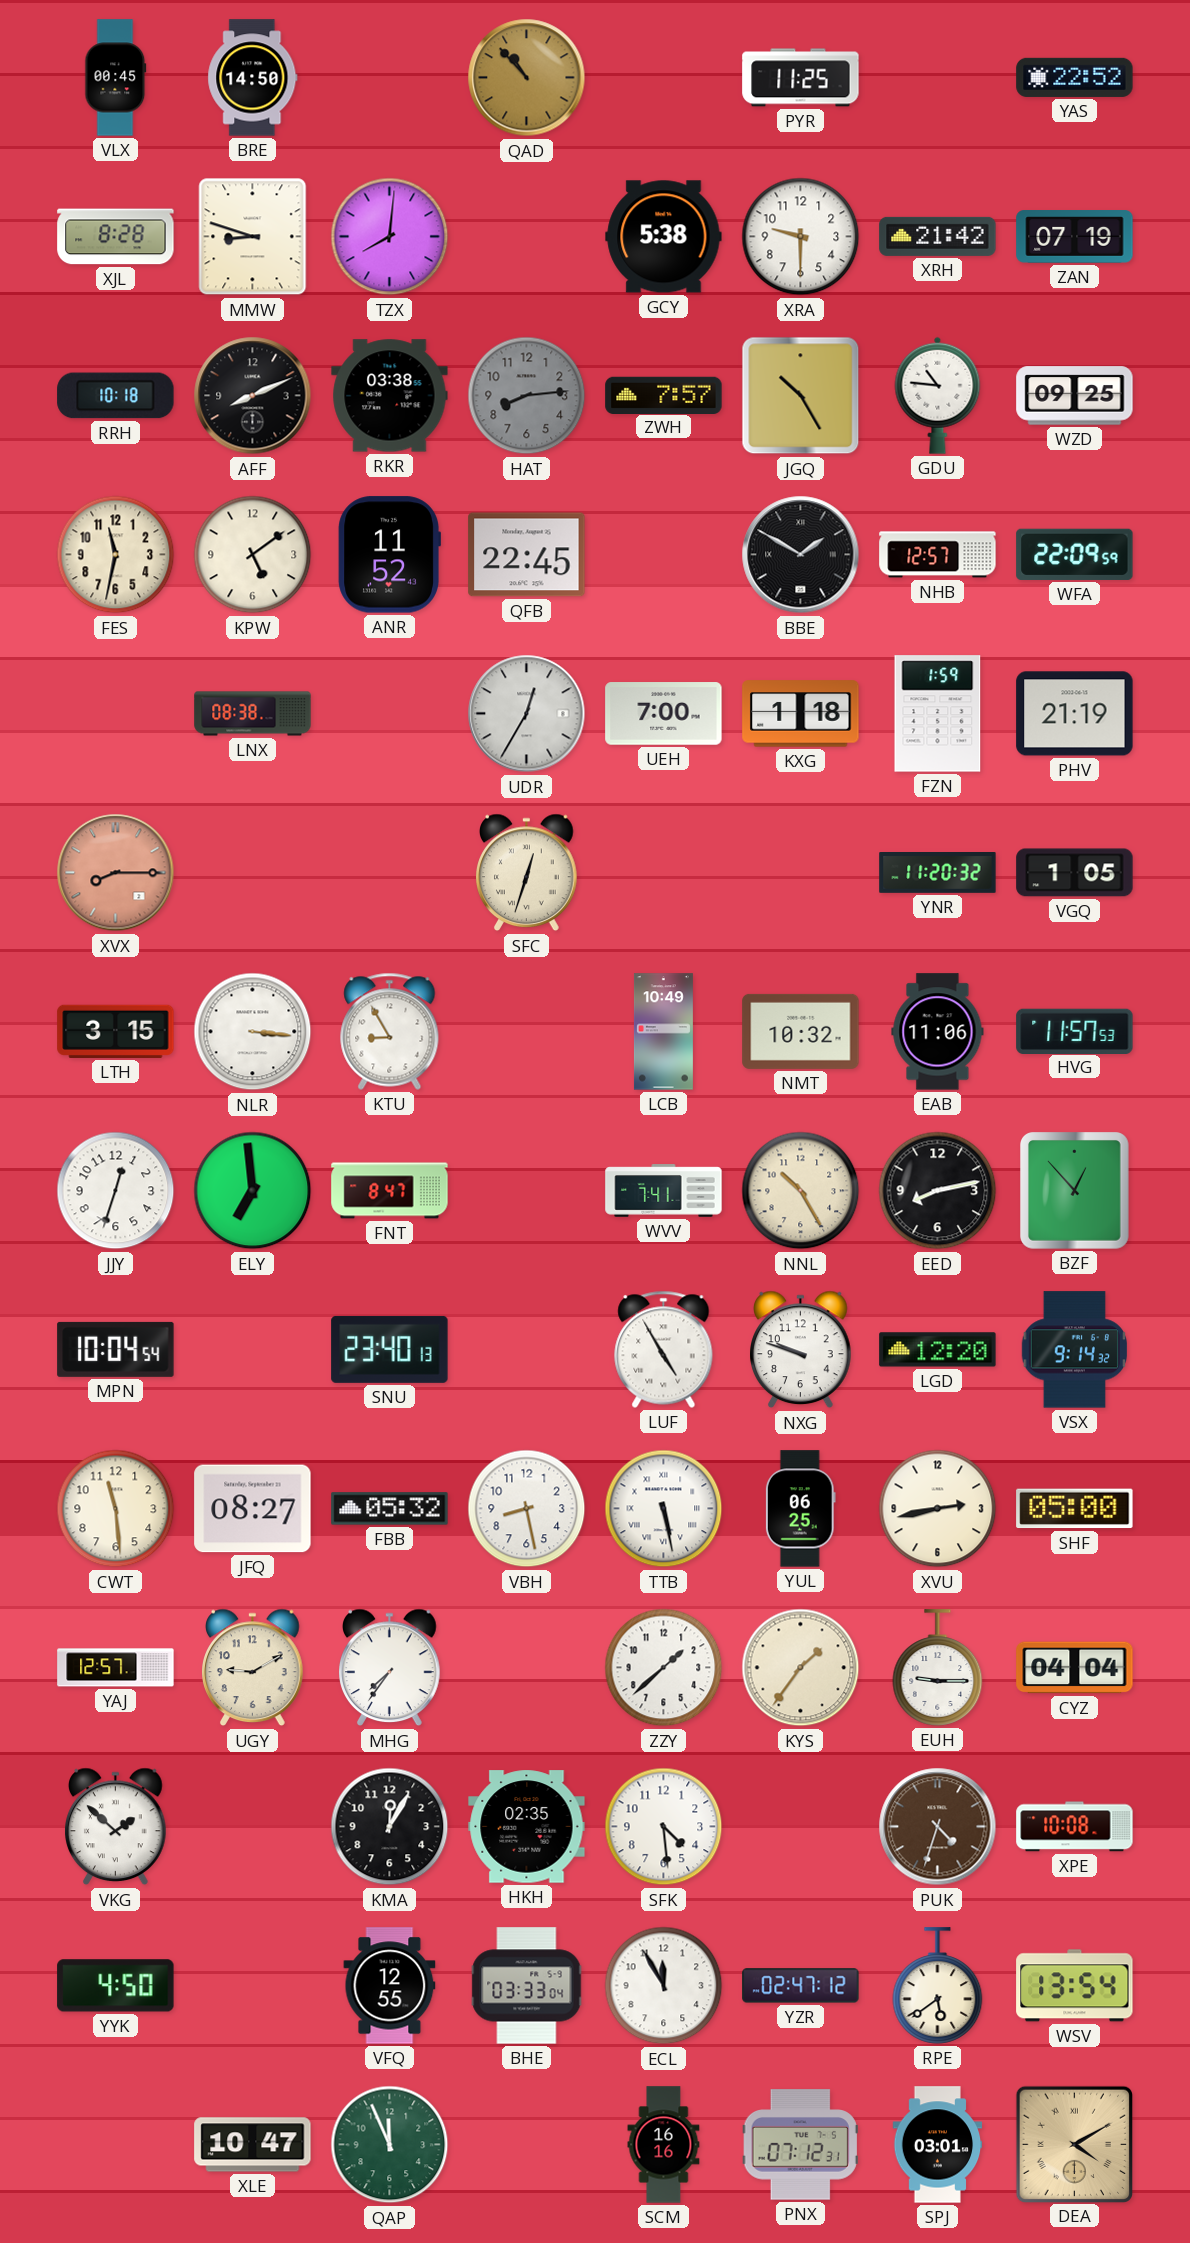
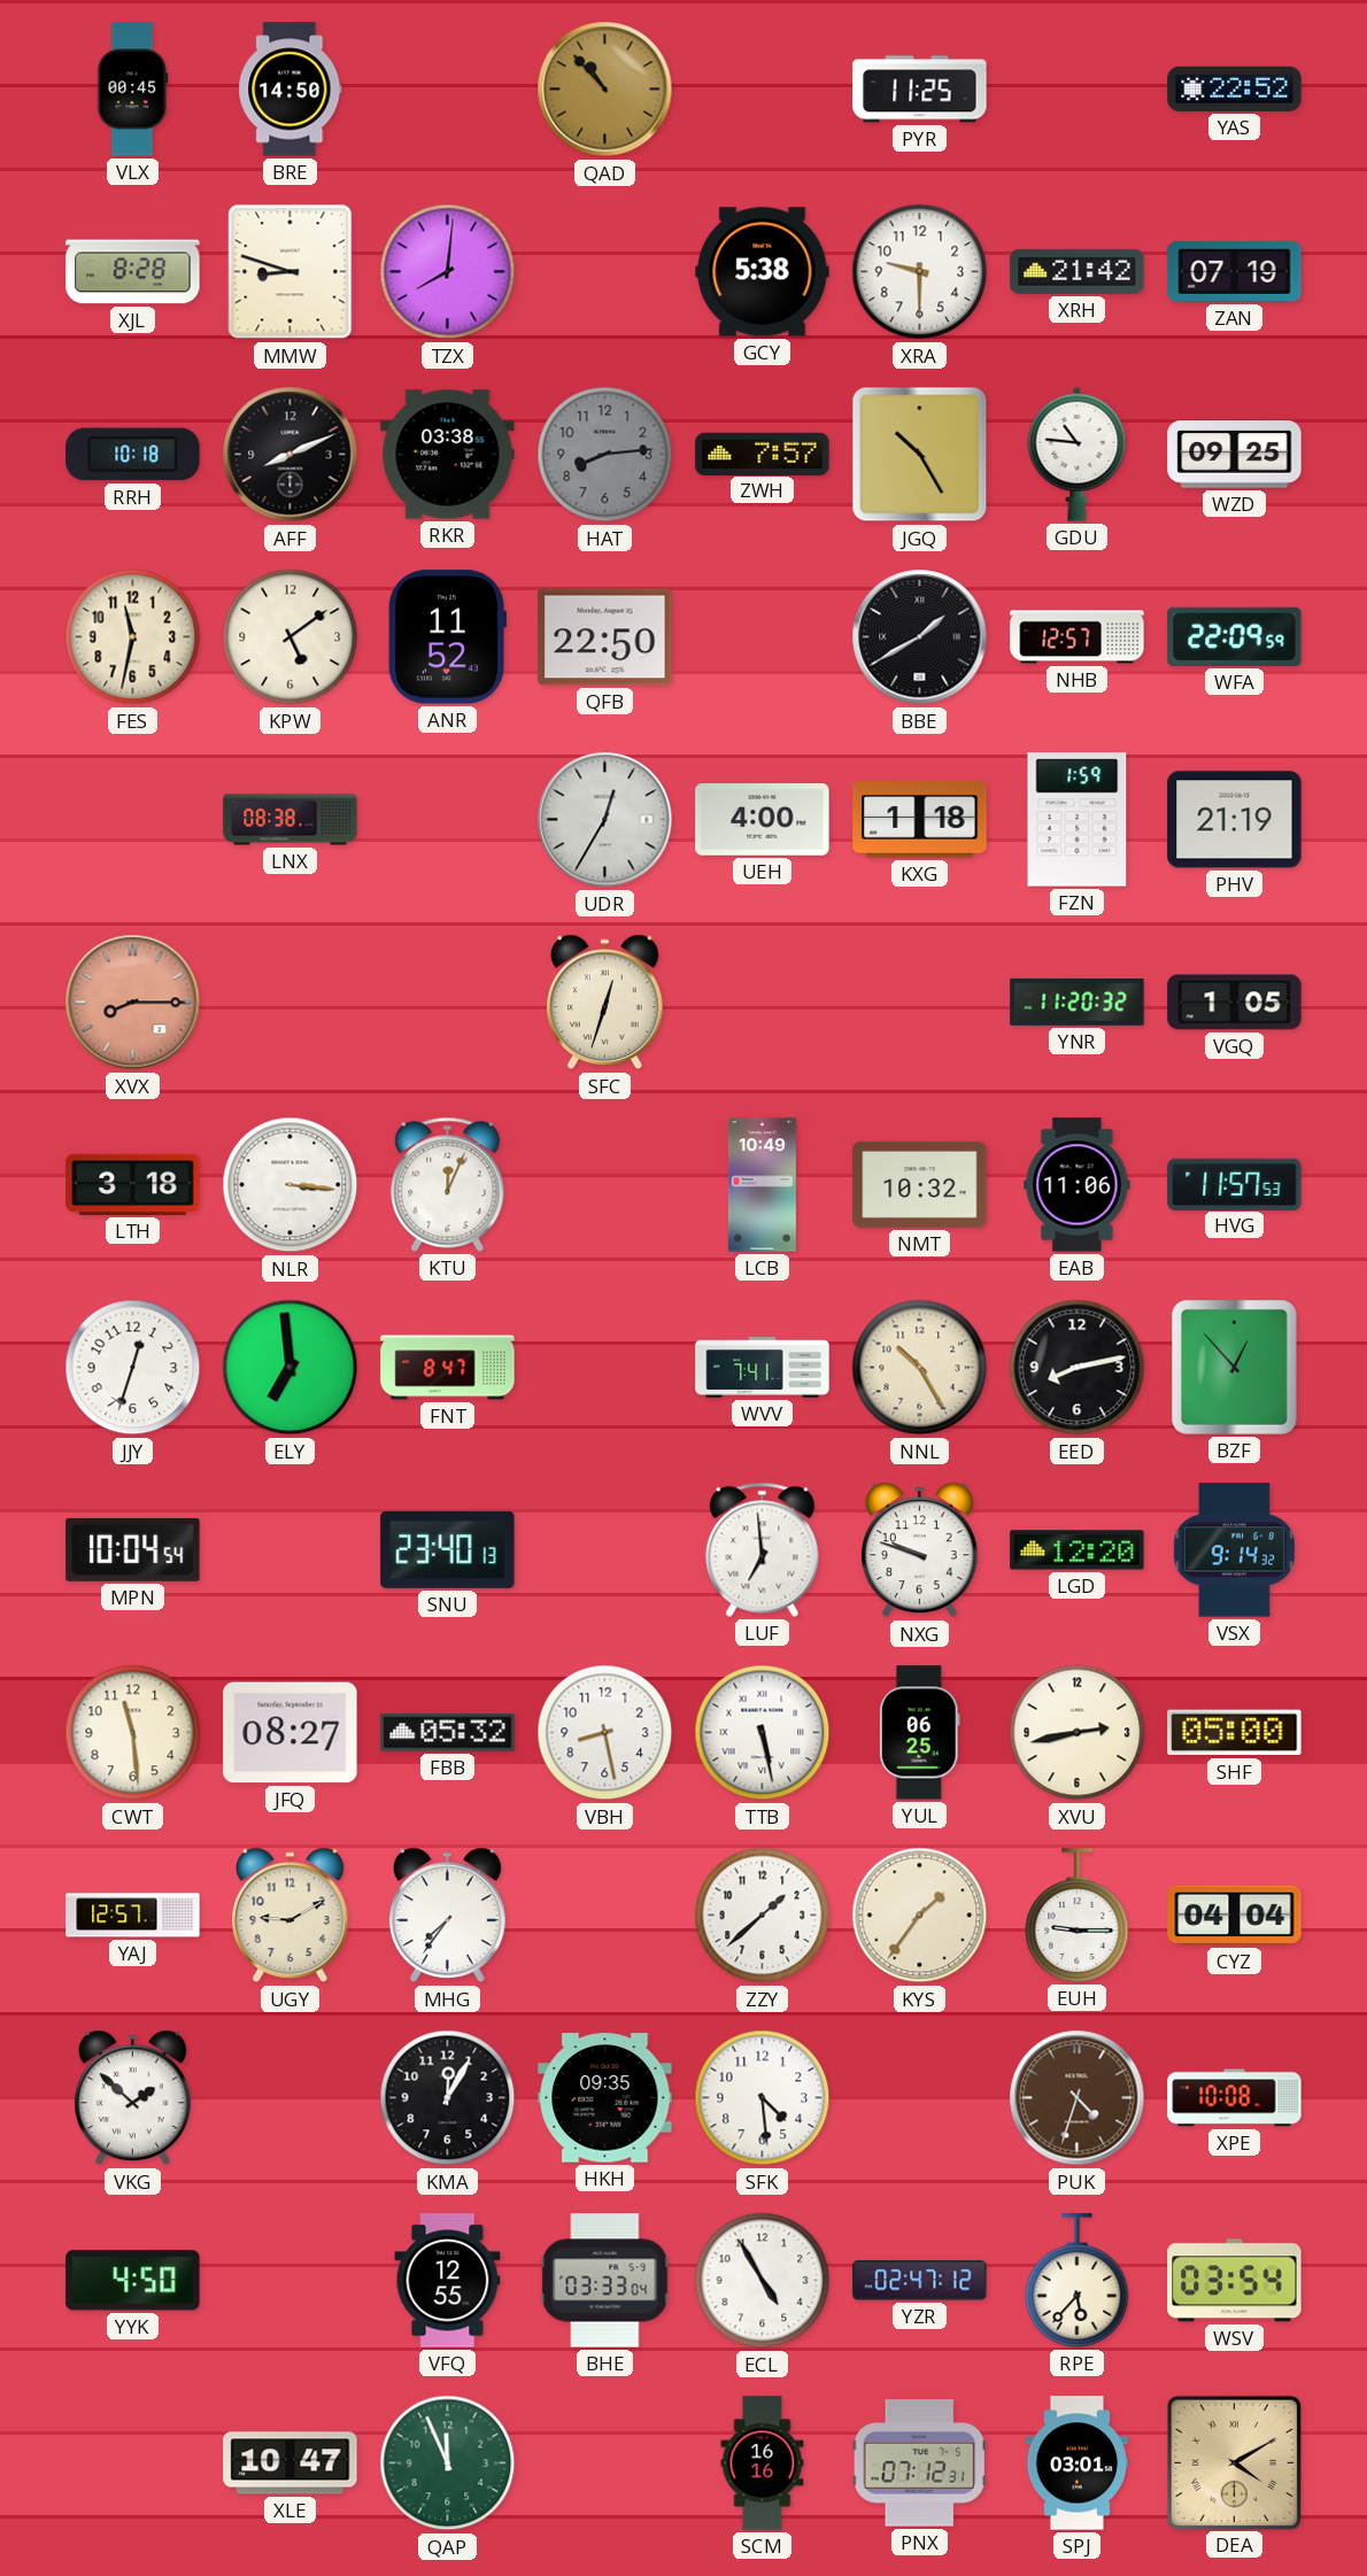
QFB: 22:45 -> 22:50
BBE: 1:50 -> 1:40
UEH: 7:00 -> 4:00
LTH: 3:15 -> 3:18
KTU: 8:55 -> 12:04
LUF: 4:55 -> 6:59
HKH: 02:35 -> 09:35
ECL: 11:55 -> 4:55
RPE: 5:39 -> 5:37
WSV: 13:54 -> 03:54
